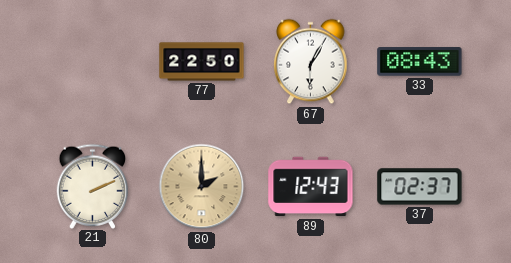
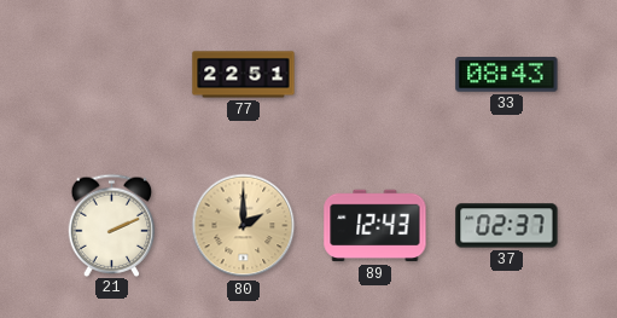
77: 22:50 -> 22:51
67: 6:05 -> none
